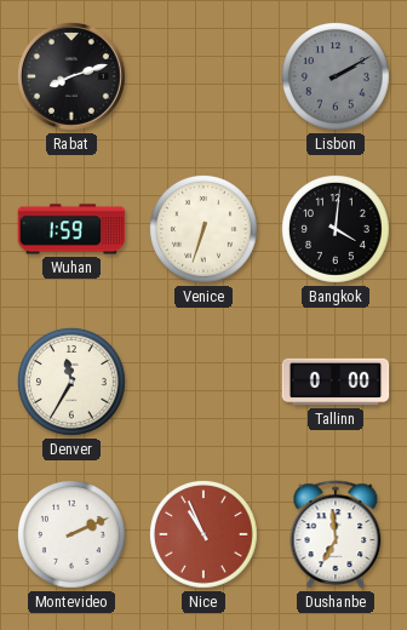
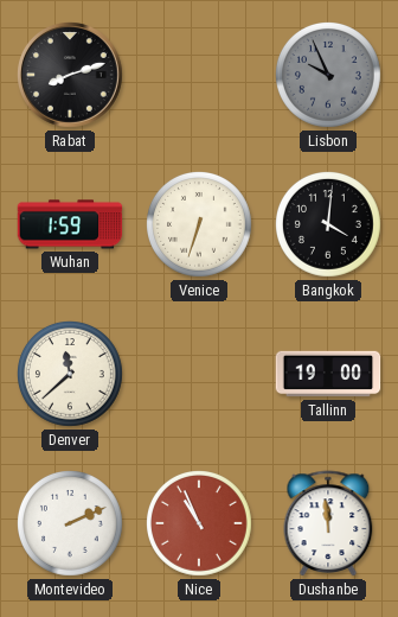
Lisbon: 2:10 -> 9:56
Denver: 11:35 -> 11:38
Tallinn: 0:00 -> 19:00
Dushanbe: 6:59 -> 11:59
